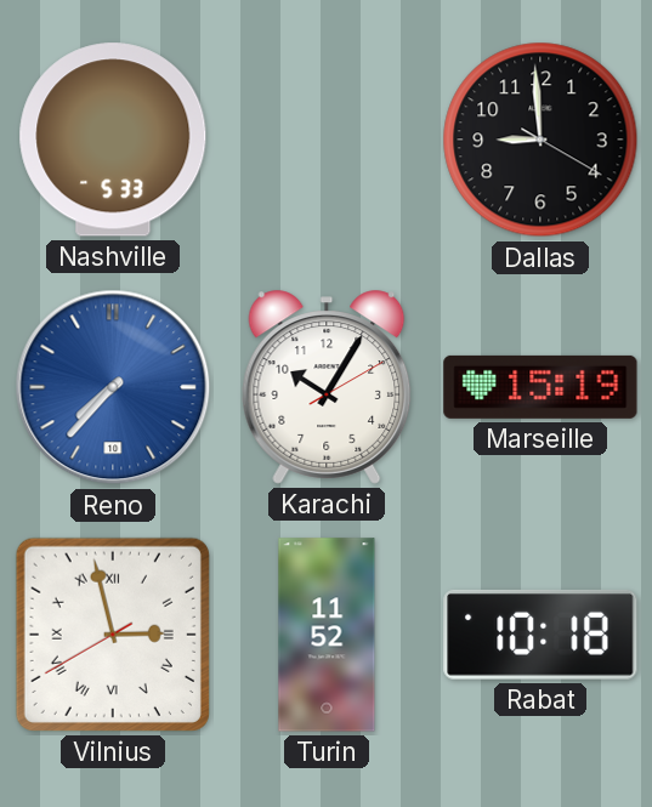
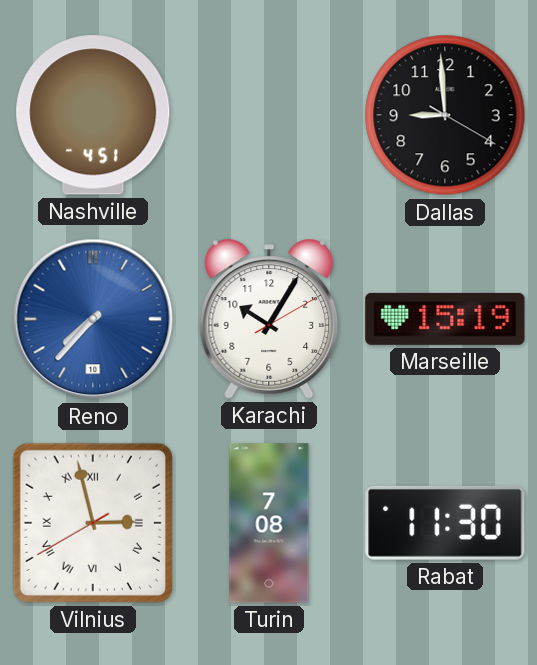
Nashville: 5:33 -> 4:51
Turin: 11:52 -> 7:08
Rabat: 10:18 -> 11:30
